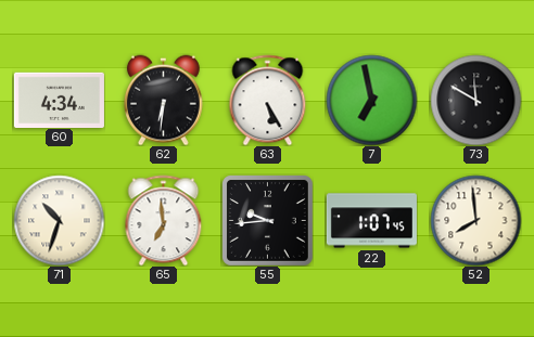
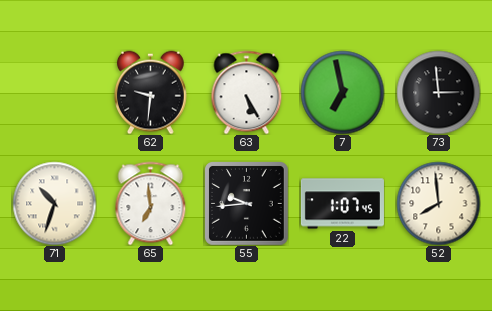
60: 4:34 -> none
62: 6:31 -> 9:31
73: 11:50 -> 2:59
